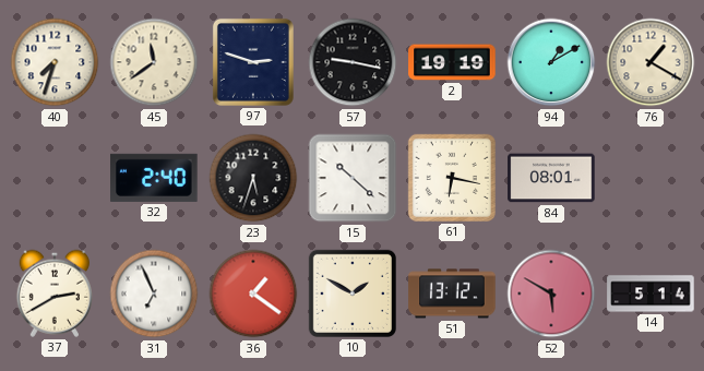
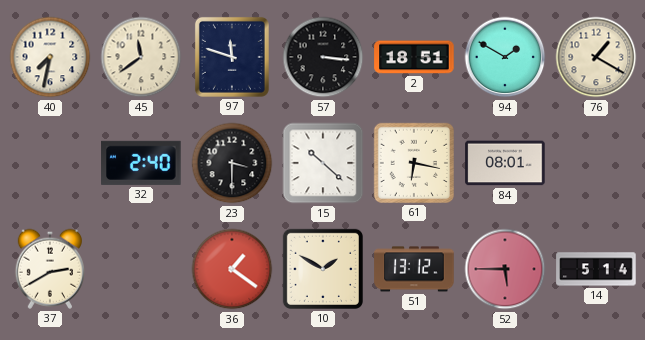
40: 7:33 -> 7:32
97: 2:48 -> 11:48
57: 9:17 -> 3:16
2: 19:19 -> 18:51
94: 1:10 -> 1:50
23: 5:33 -> 3:30
31: 6:56 -> none
52: 5:50 -> 5:45
